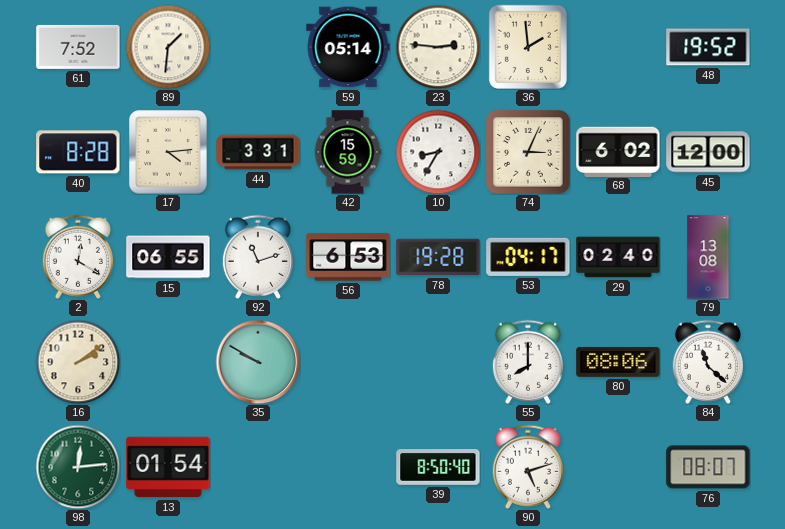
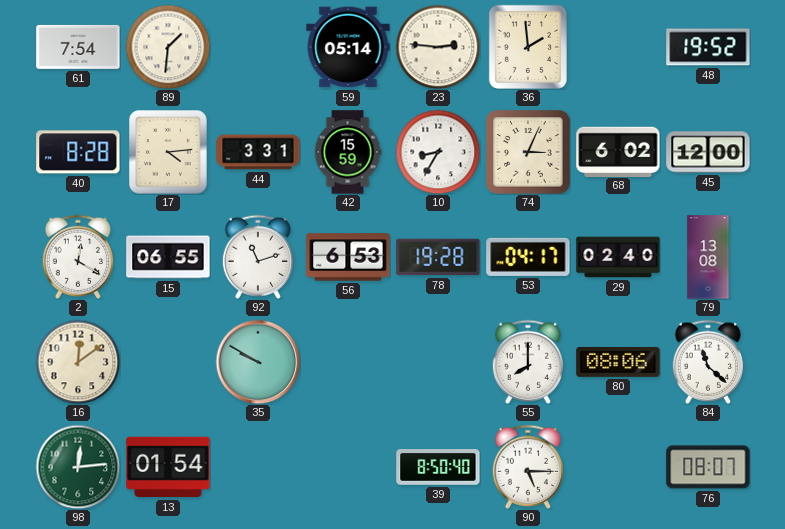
61: 7:52 -> 7:54
16: 2:09 -> 12:09
90: 5:12 -> 5:15
